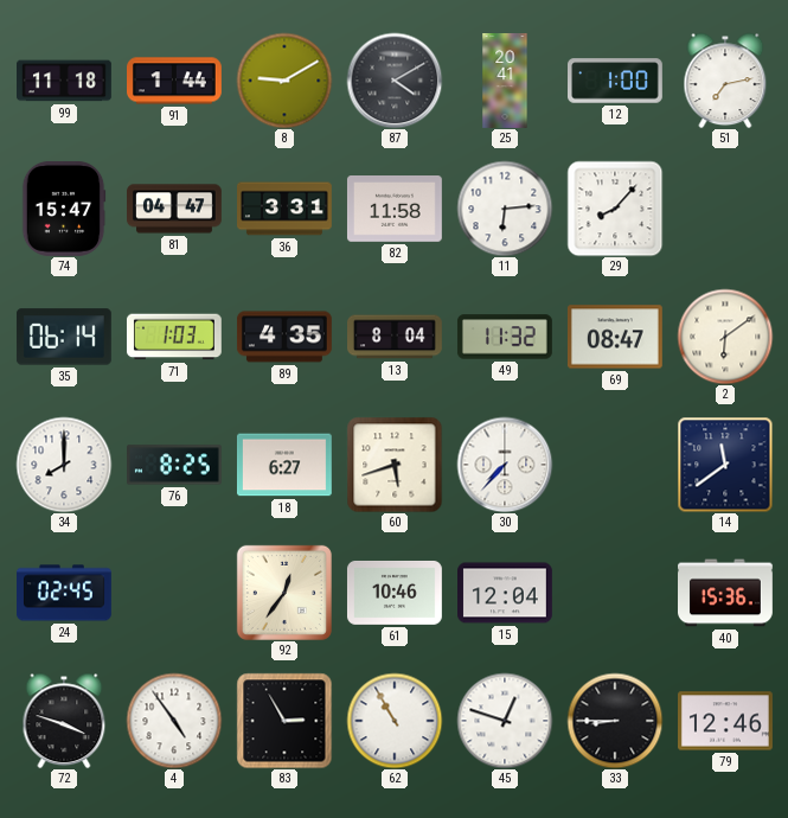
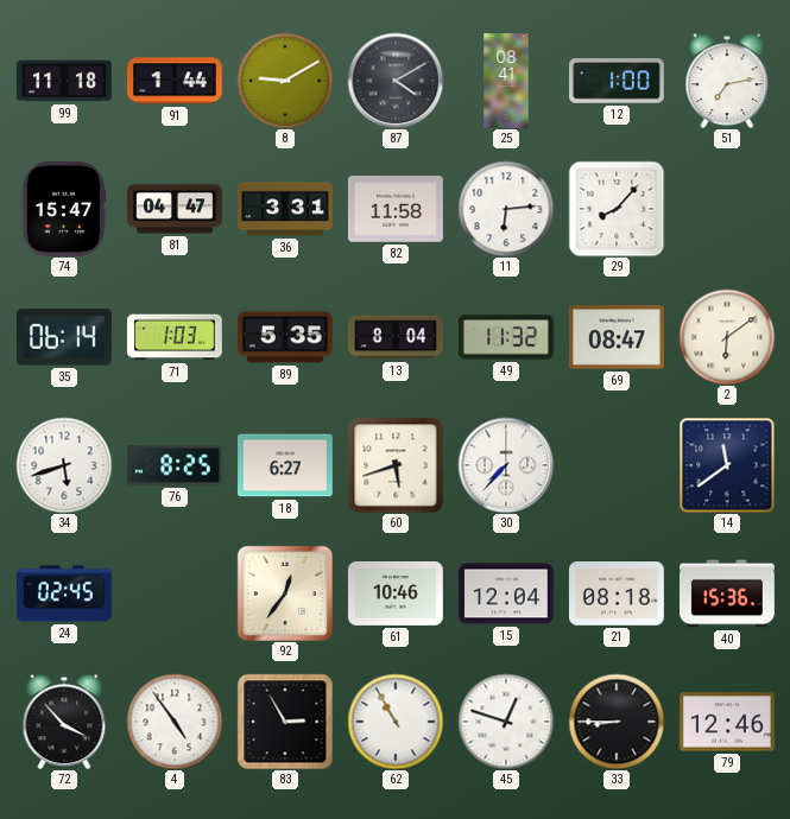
25: 20:41 -> 08:41
89: 4:35 -> 5:35
34: 8:00 -> 5:42
21: none -> 08:18
72: 3:48 -> 3:53
